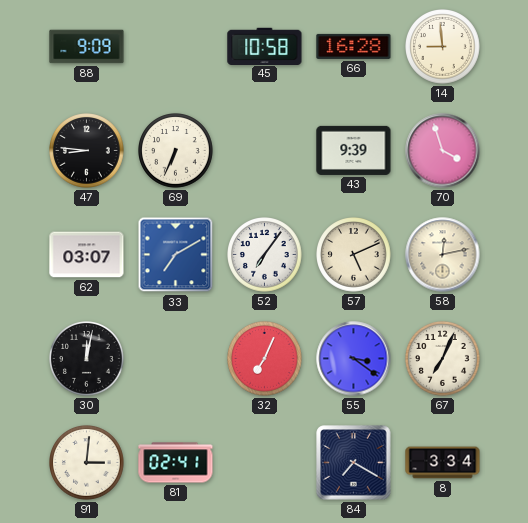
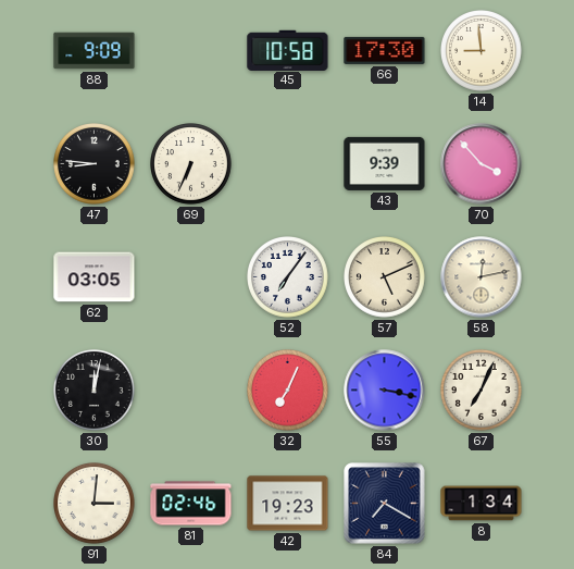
66: 16:28 -> 17:30
70: 3:57 -> 3:53
62: 03:07 -> 03:05
33: 7:10 -> none
55: 3:21 -> 3:17
81: 02:41 -> 02:46
42: none -> 19:23
8: 3:34 -> 1:34
